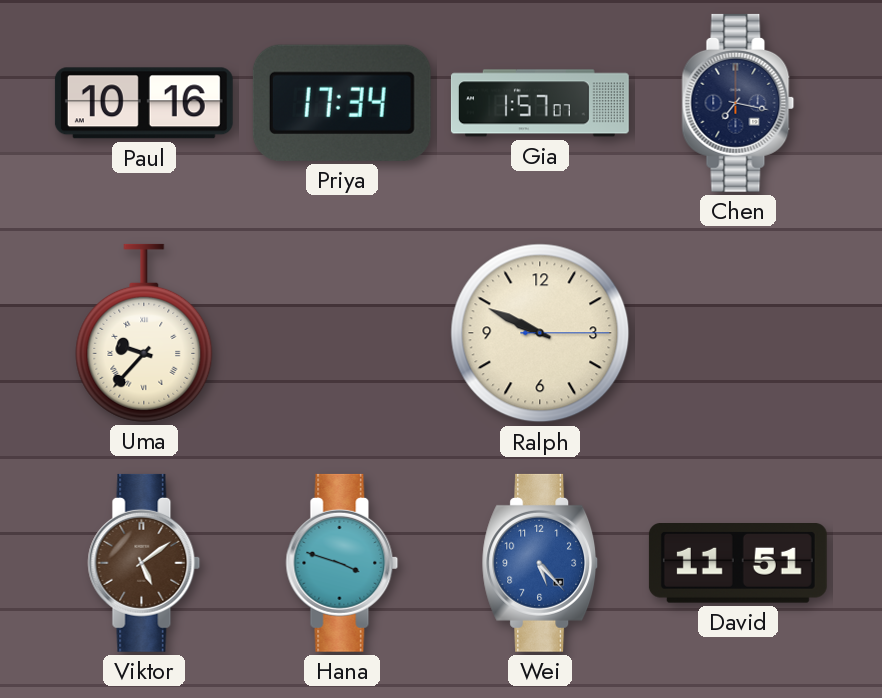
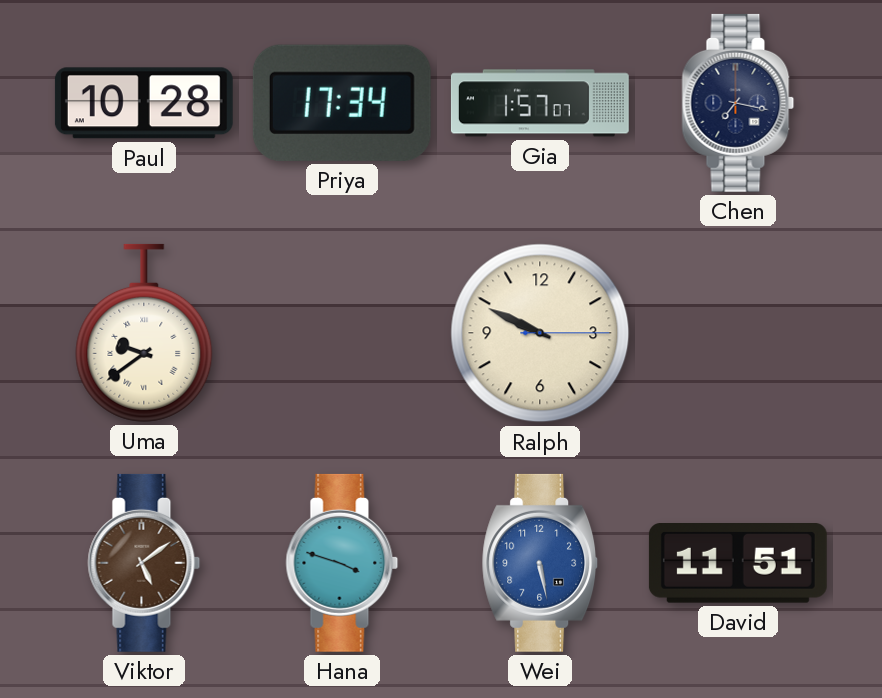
Paul: 10:16 -> 10:28
Uma: 9:37 -> 9:39
Wei: 5:23 -> 5:28
